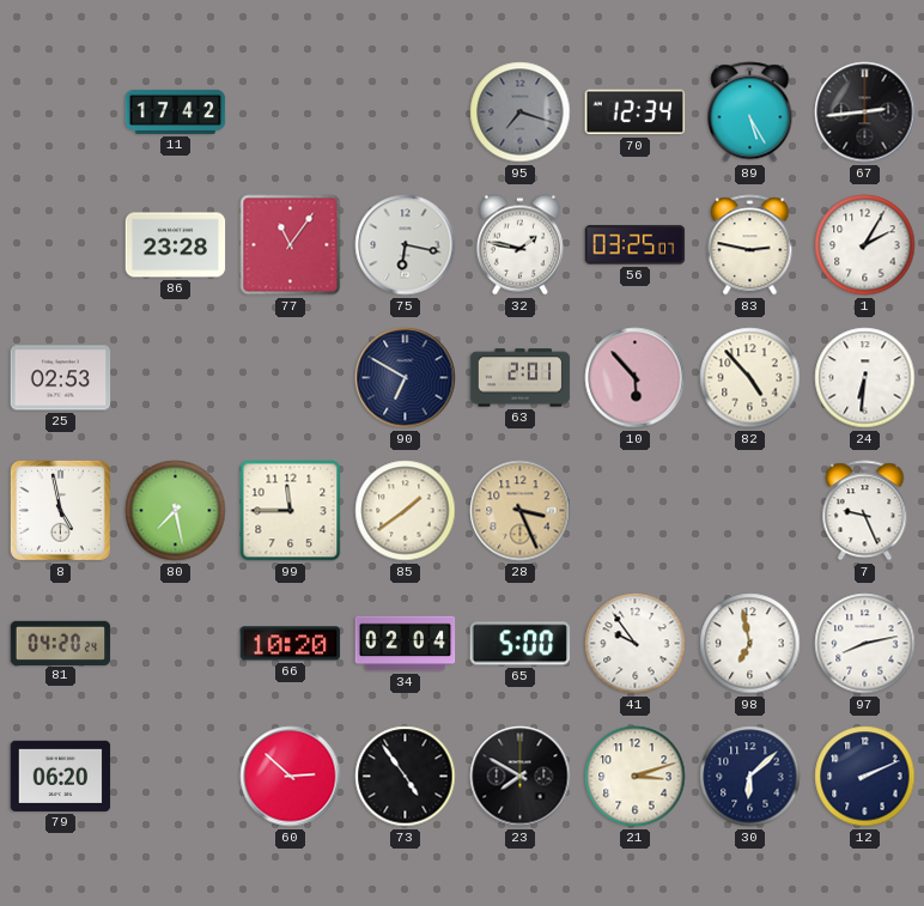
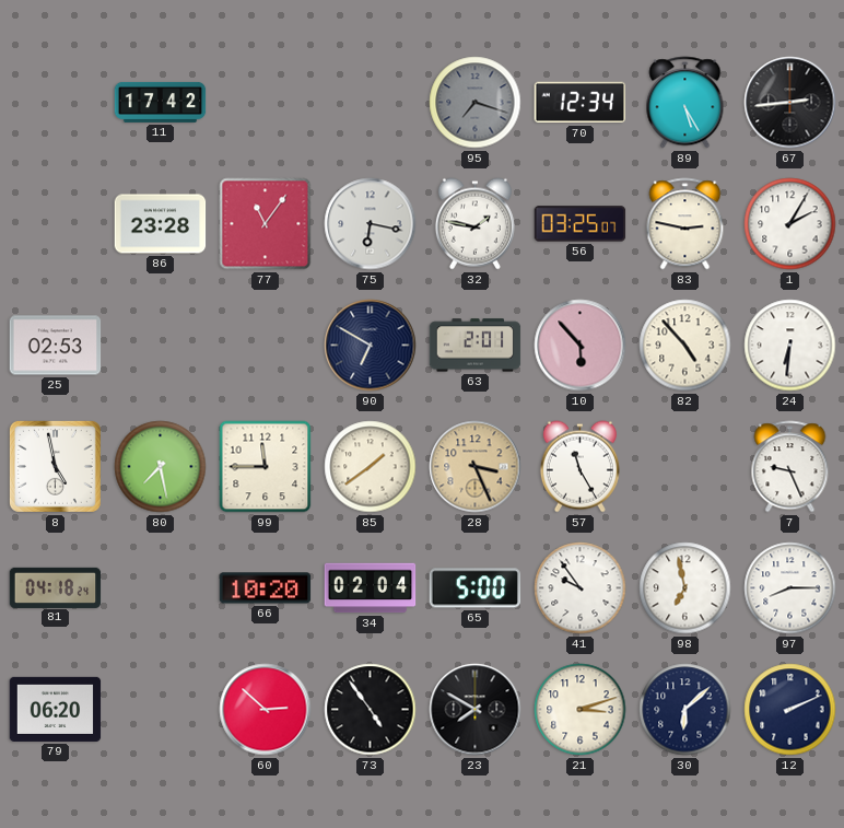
57: none -> 11:25
81: 04:20 -> 04:18
97: 8:13 -> 8:15
